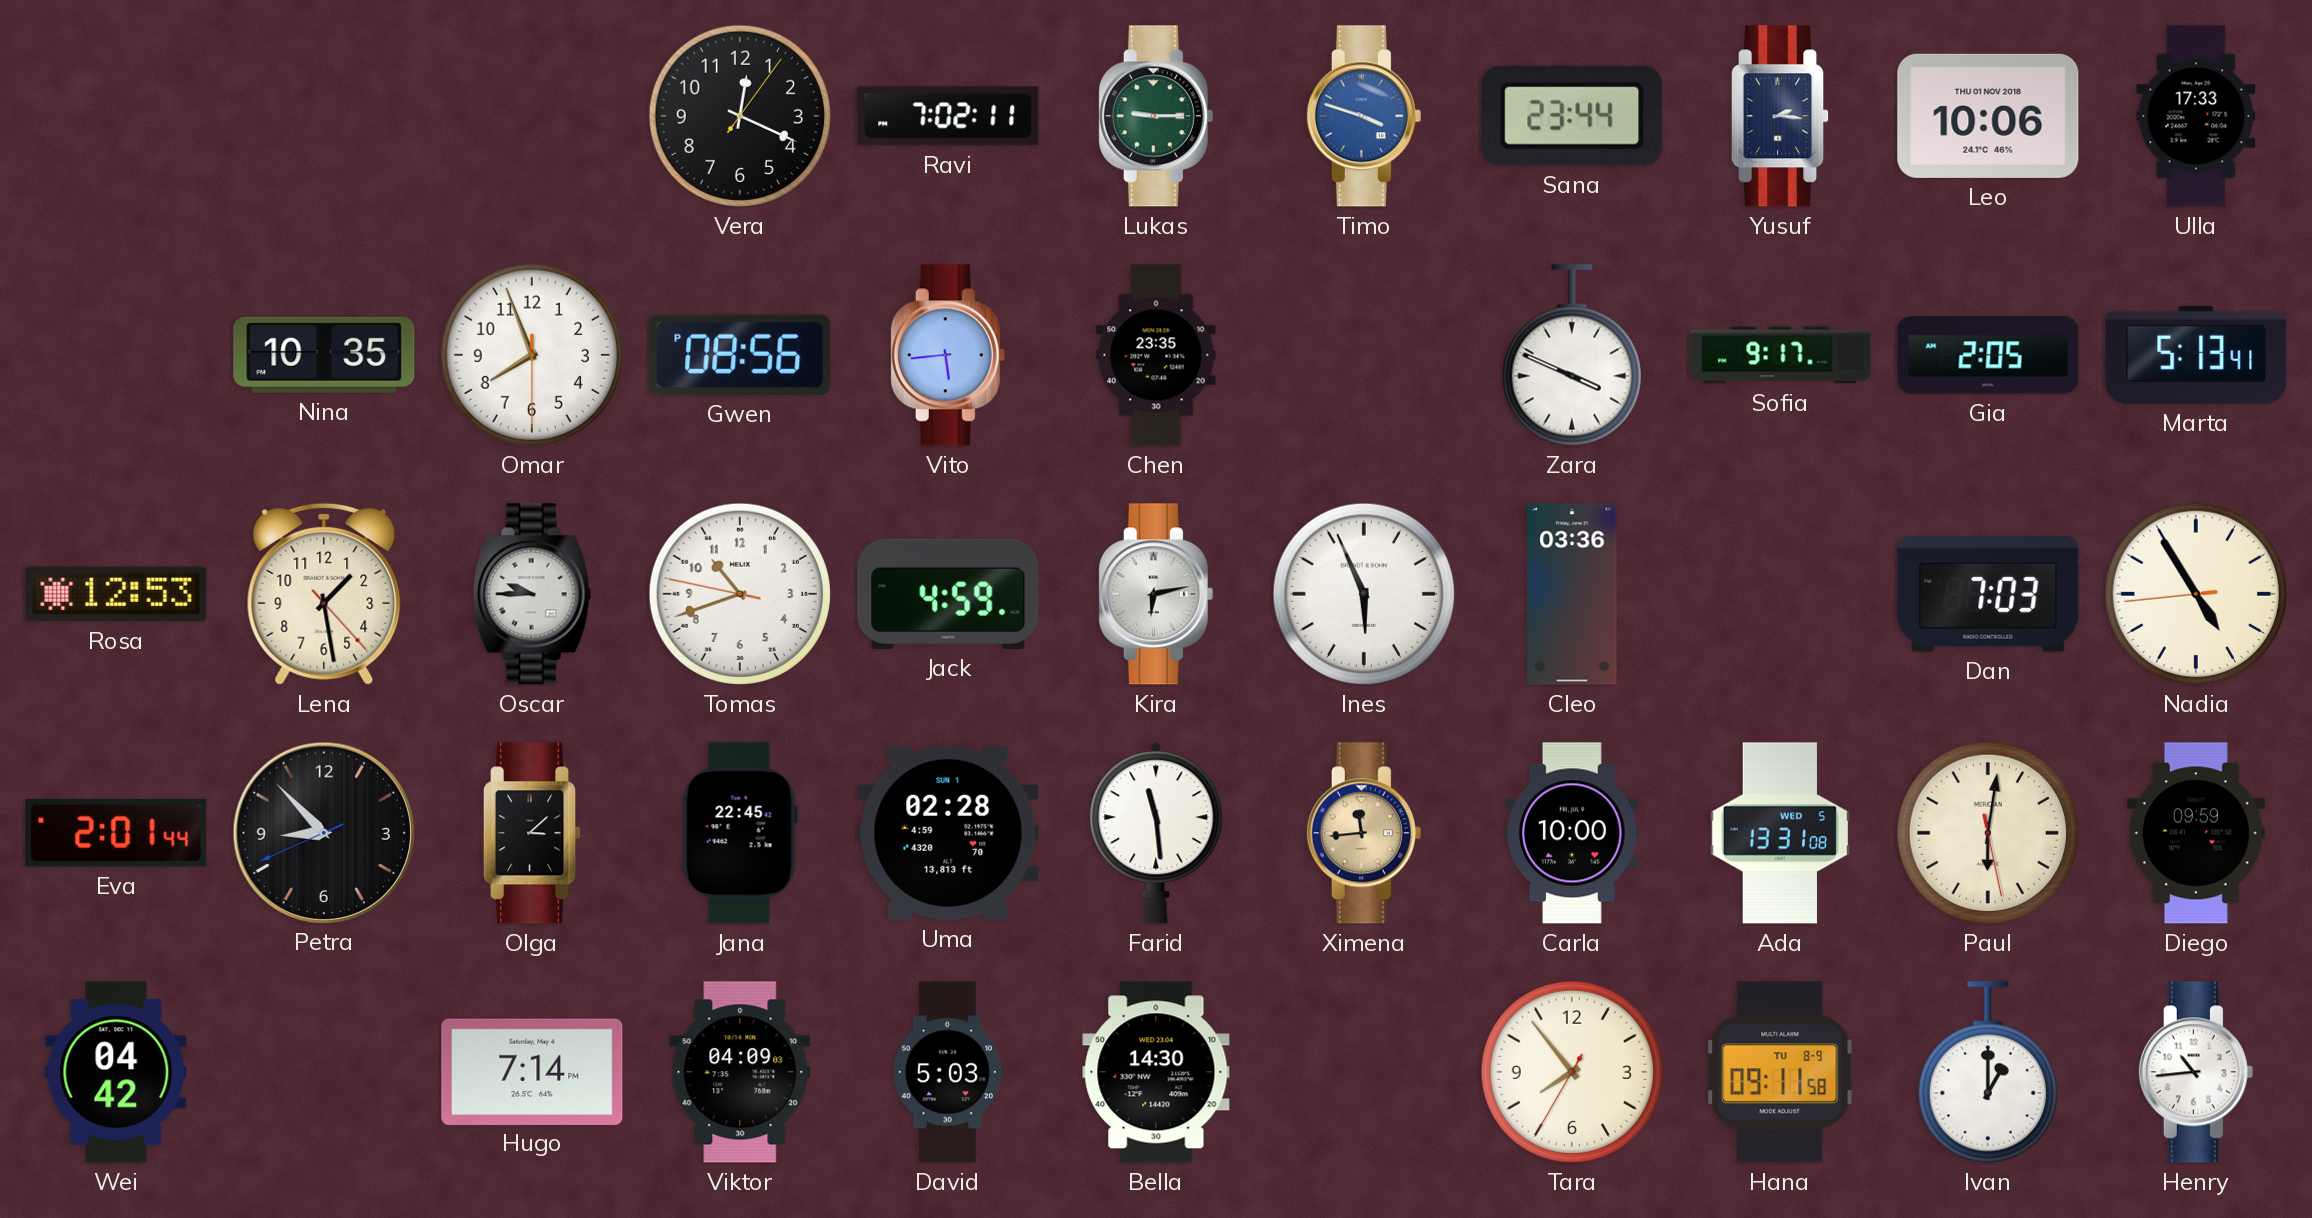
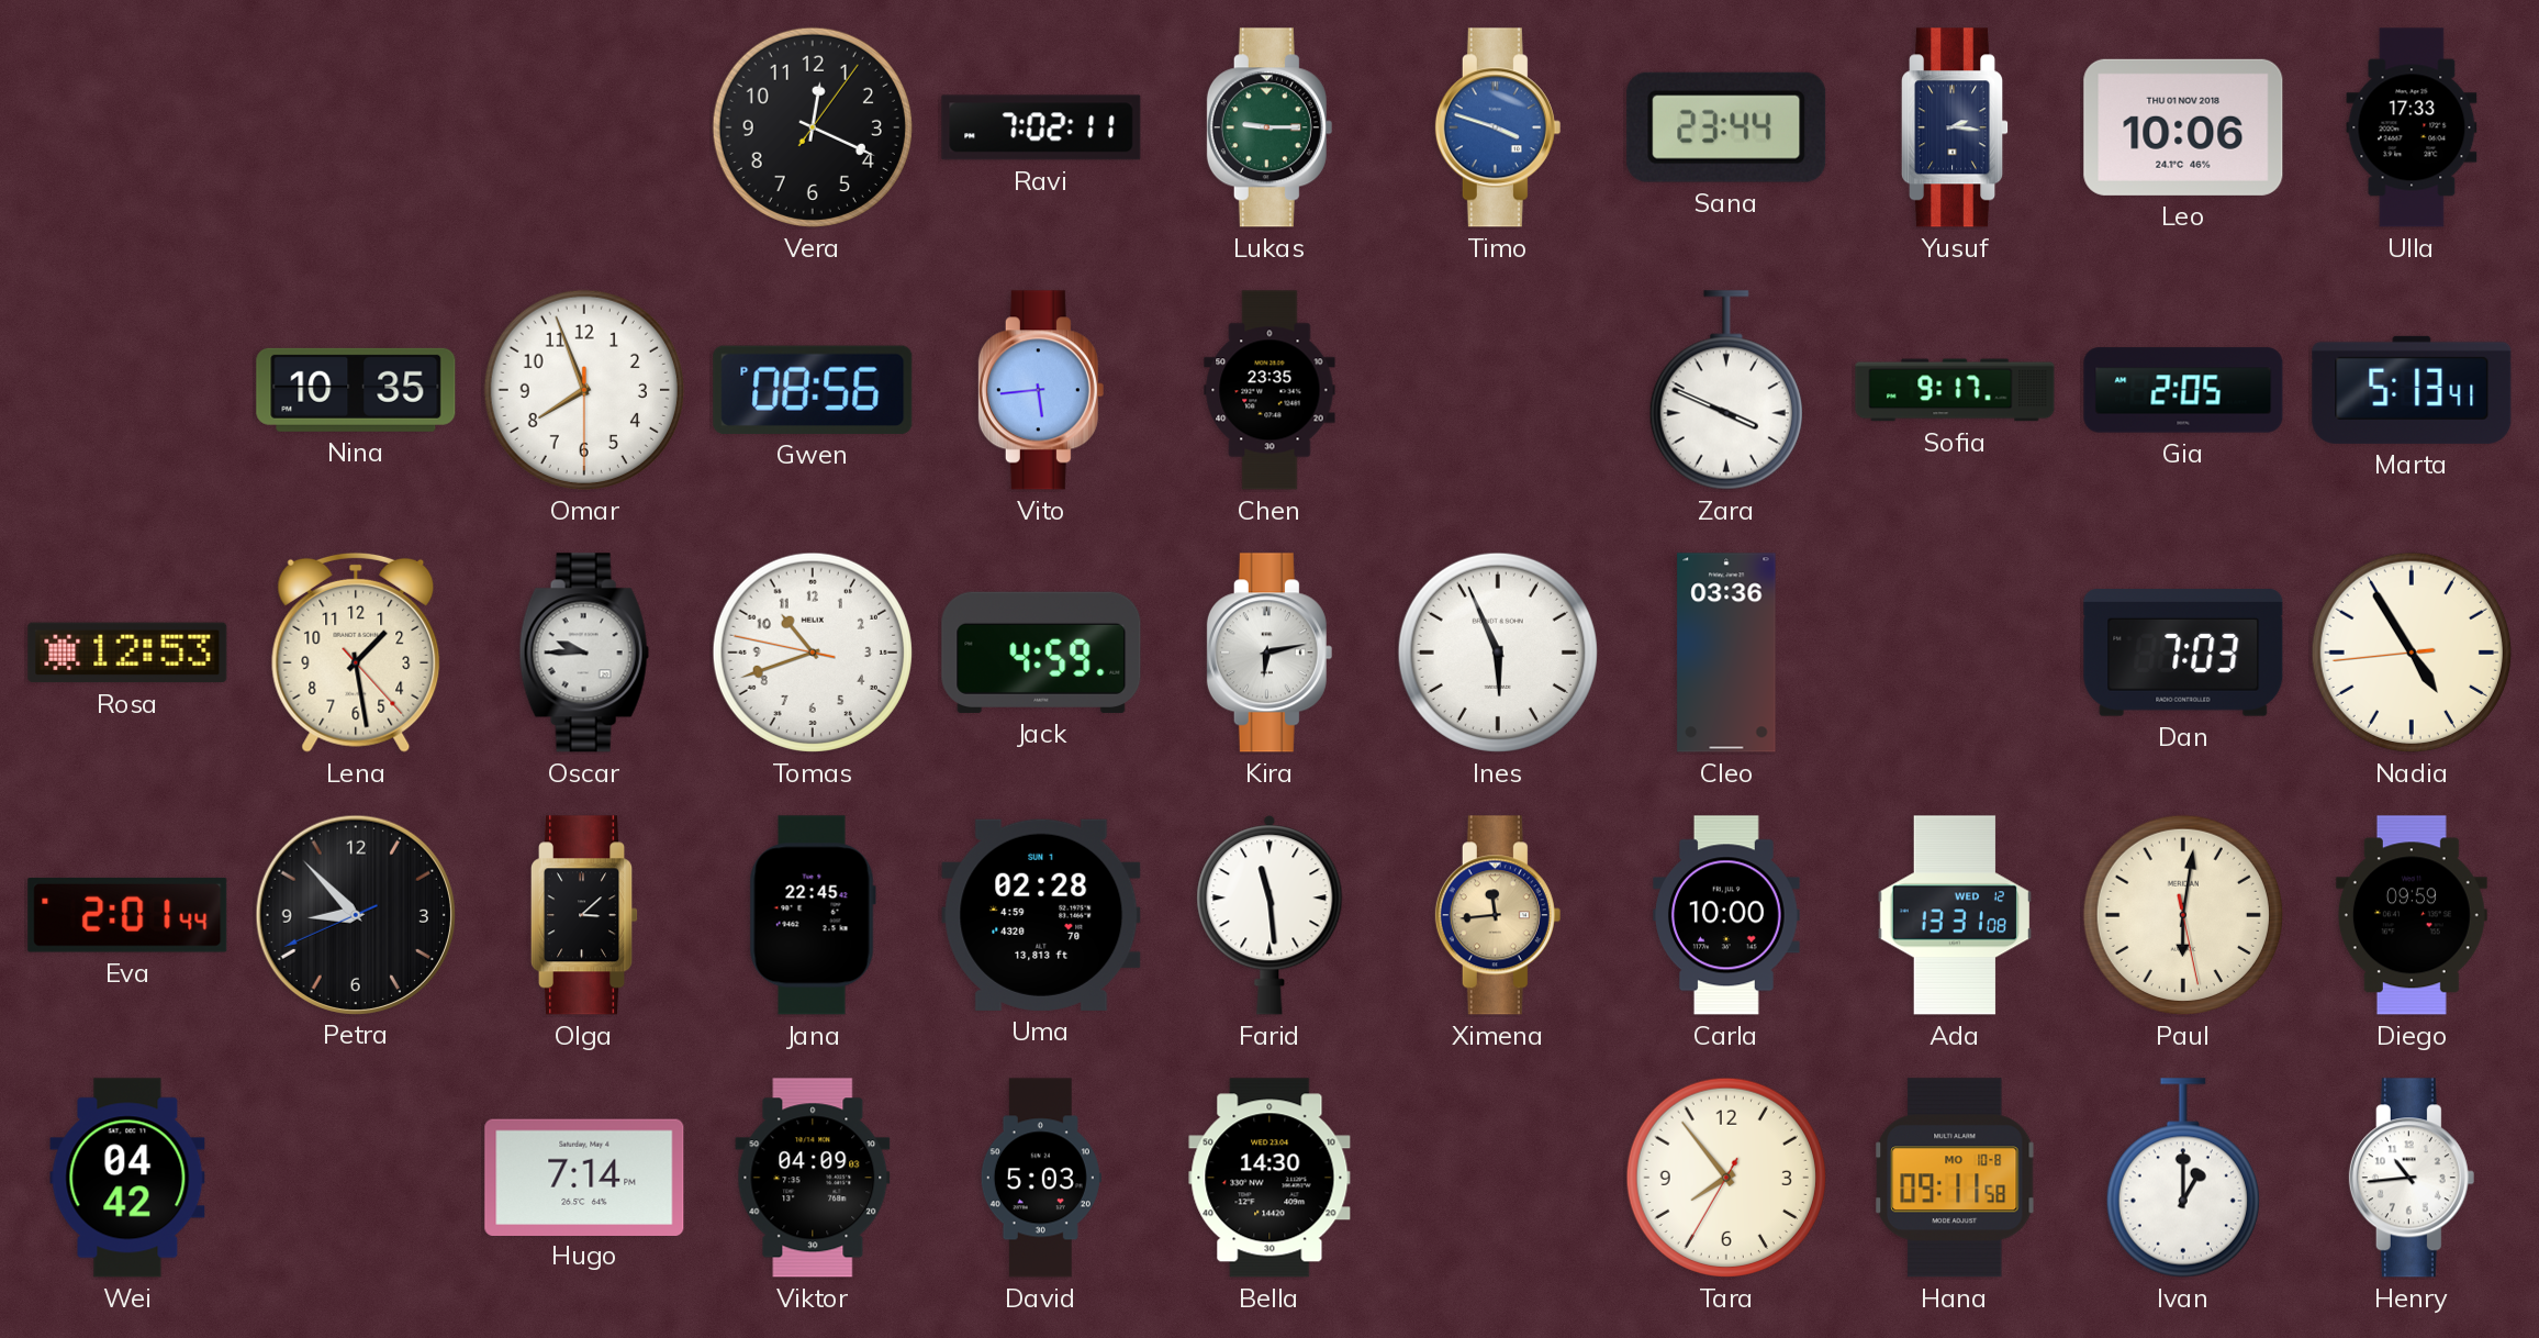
Ada date: WED 5 -> WED 12
Hana date: TU 8-9 -> MO 10-8
